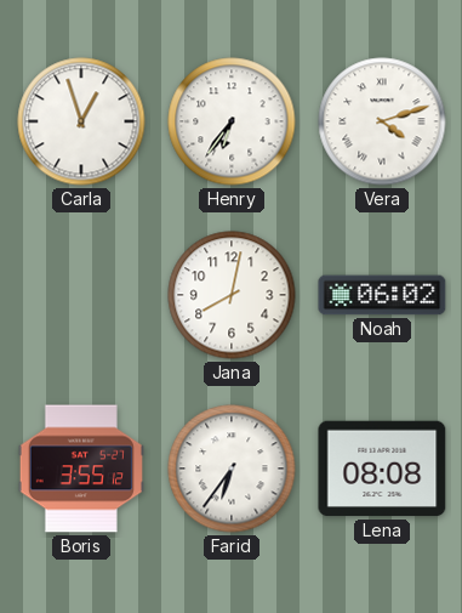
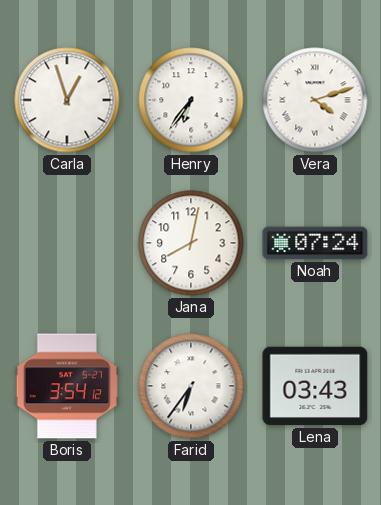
Noah: 06:02 -> 07:24
Boris: 3:55 -> 3:54
Lena: 08:08 -> 03:43
